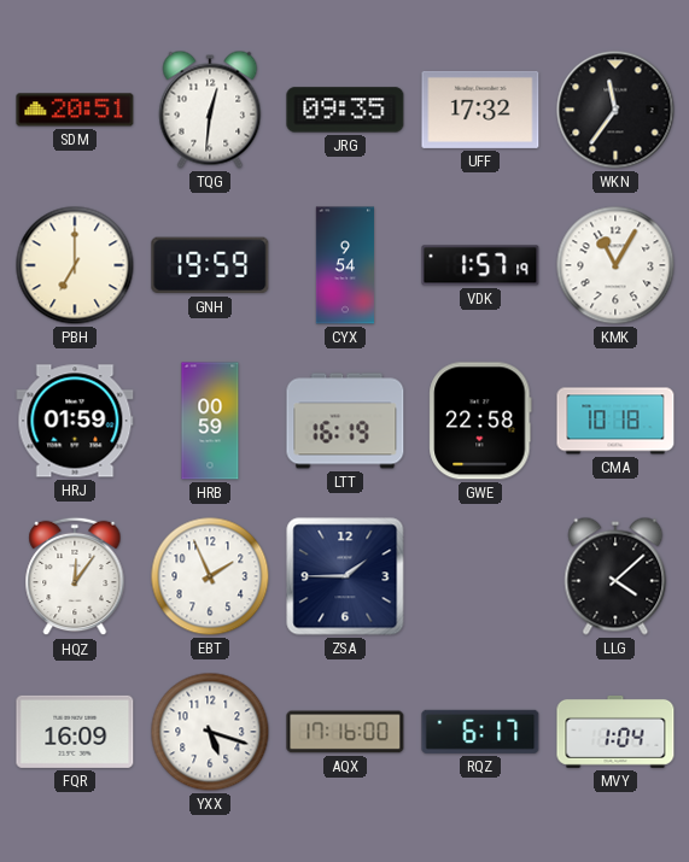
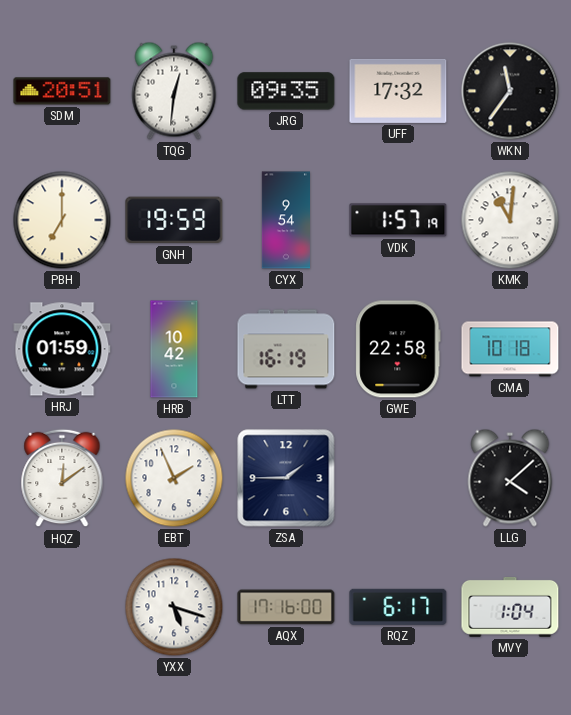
KMK: 11:05 -> 11:01
HRB: 00:59 -> 10:42
HQZ: 12:06 -> 12:09
FQR: 16:09 -> none
